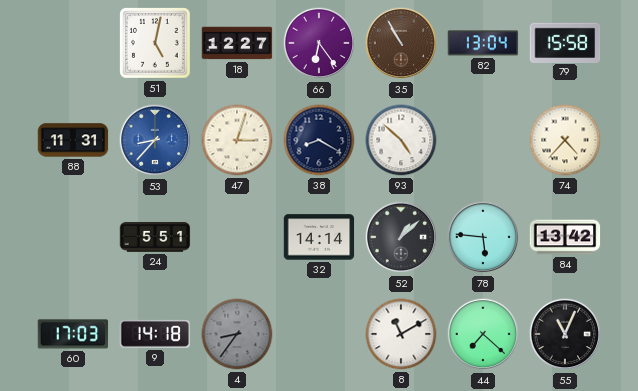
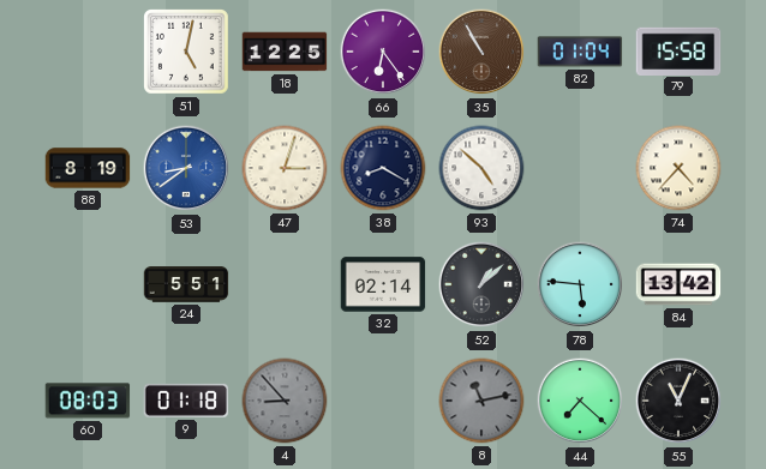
18: 12:27 -> 12:25
82: 13:04 -> 01:04
88: 11:31 -> 8:19
53: 8:37 -> 8:39
32: 14:14 -> 02:14
60: 17:03 -> 08:03
9: 14:18 -> 01:18
4: 8:36 -> 8:53
8: 11:10 -> 11:13
8 dial: white -> grey
